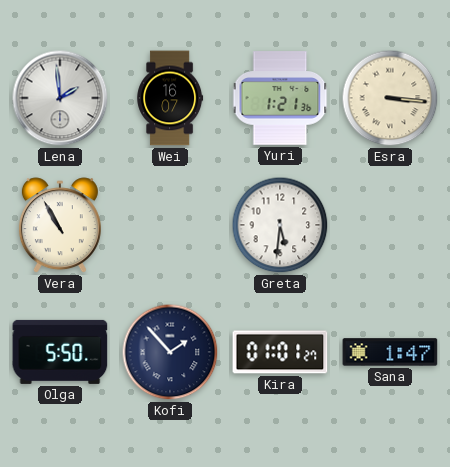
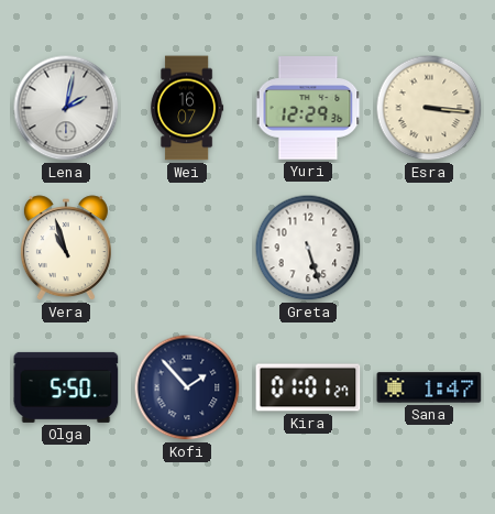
Lena: 1:59 -> 2:02
Yuri: 1:21 -> 12:29
Vera: 10:55 -> 10:57
Greta: 5:31 -> 5:27
